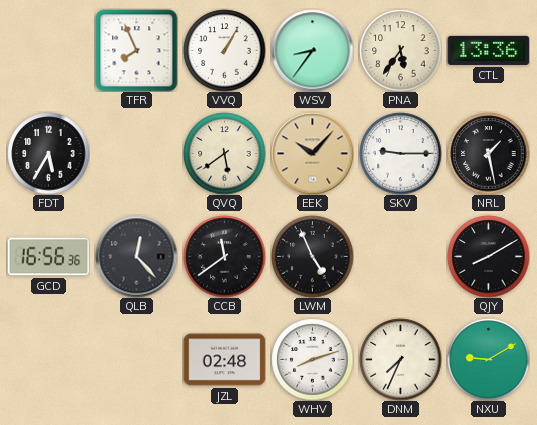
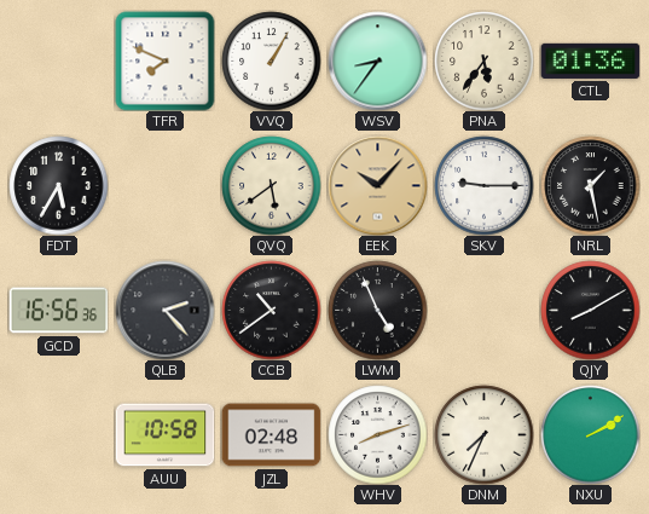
TFR: 7:56 -> 7:49
CTL: 13:36 -> 01:36
QLB: 12:23 -> 2:23
CCB: 11:39 -> 10:39
AUU: none -> 10:58
NXU: 9:10 -> 2:10
